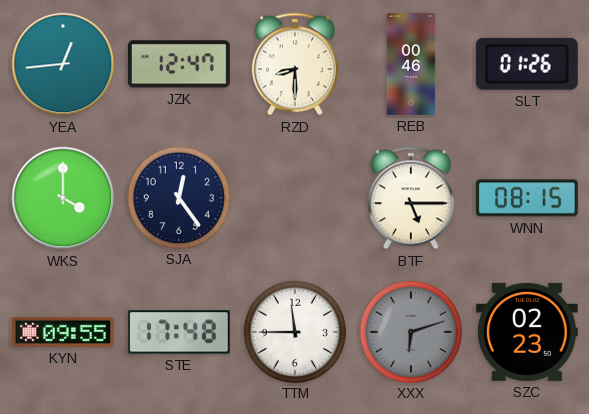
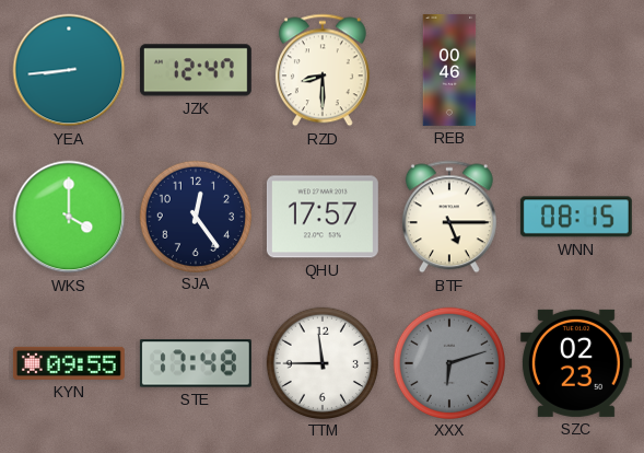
YEA: 12:44 -> 8:44
SLT: 01:26 -> none
QHU: none -> 17:57
